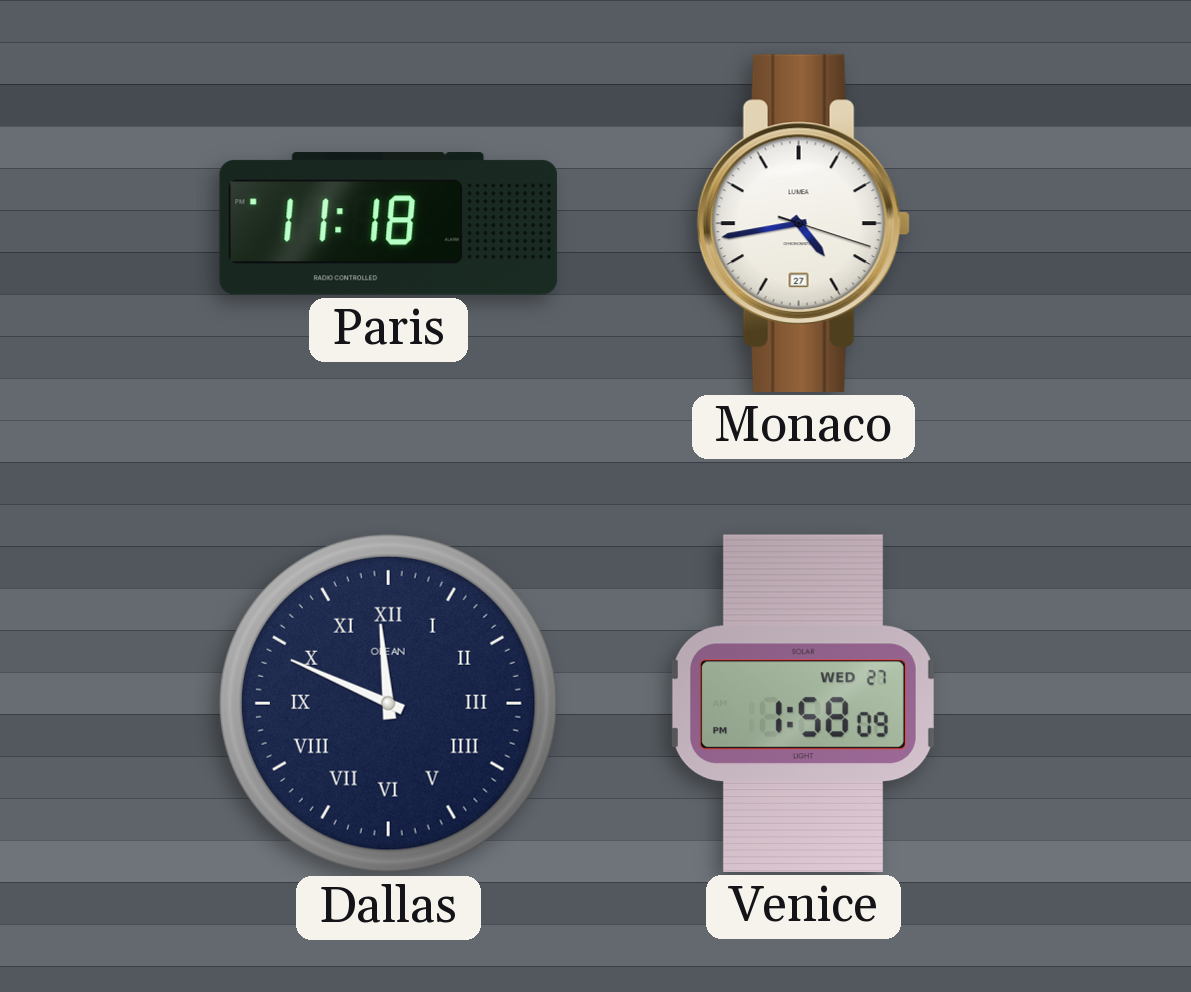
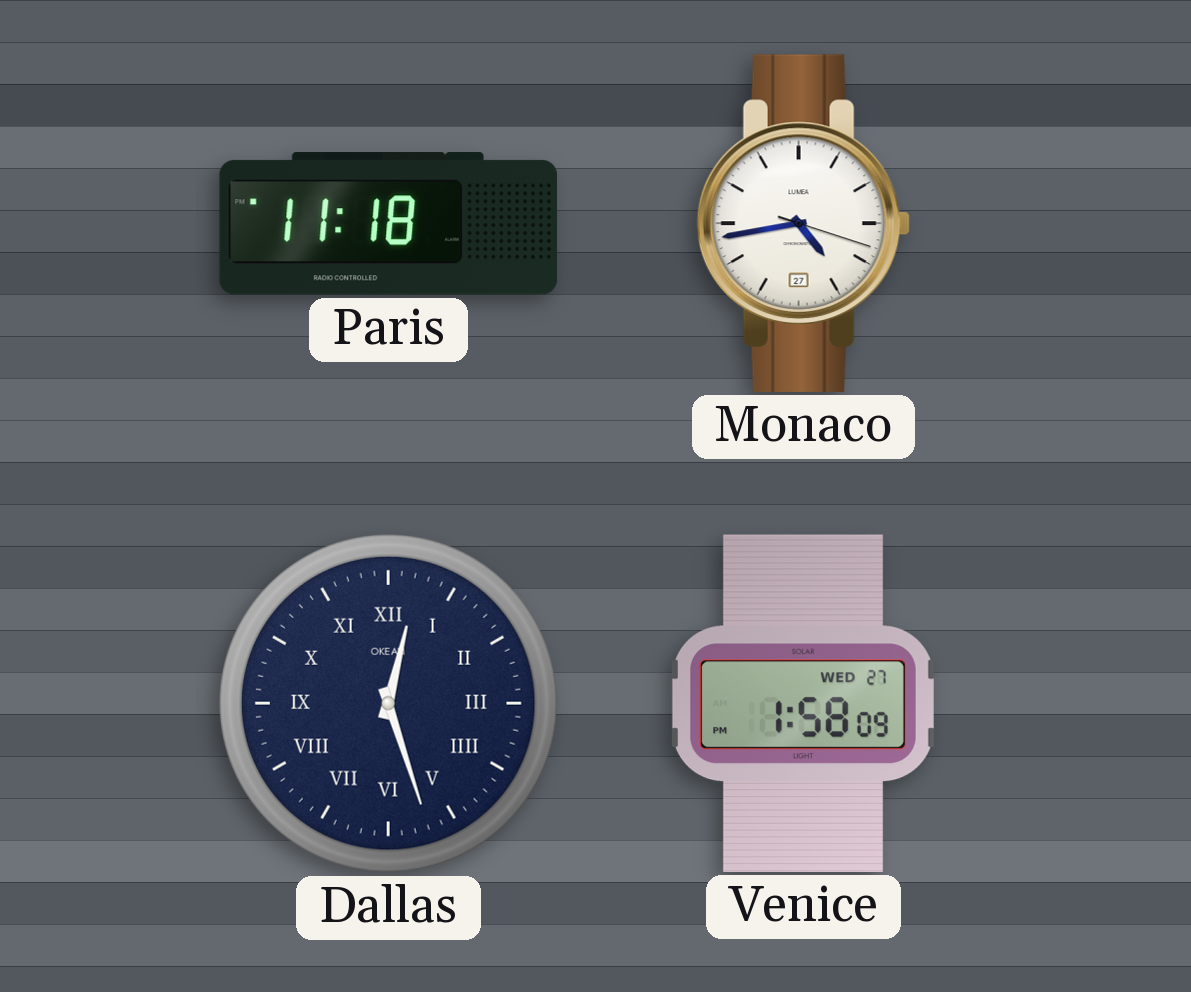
Dallas: 11:49 -> 12:27
